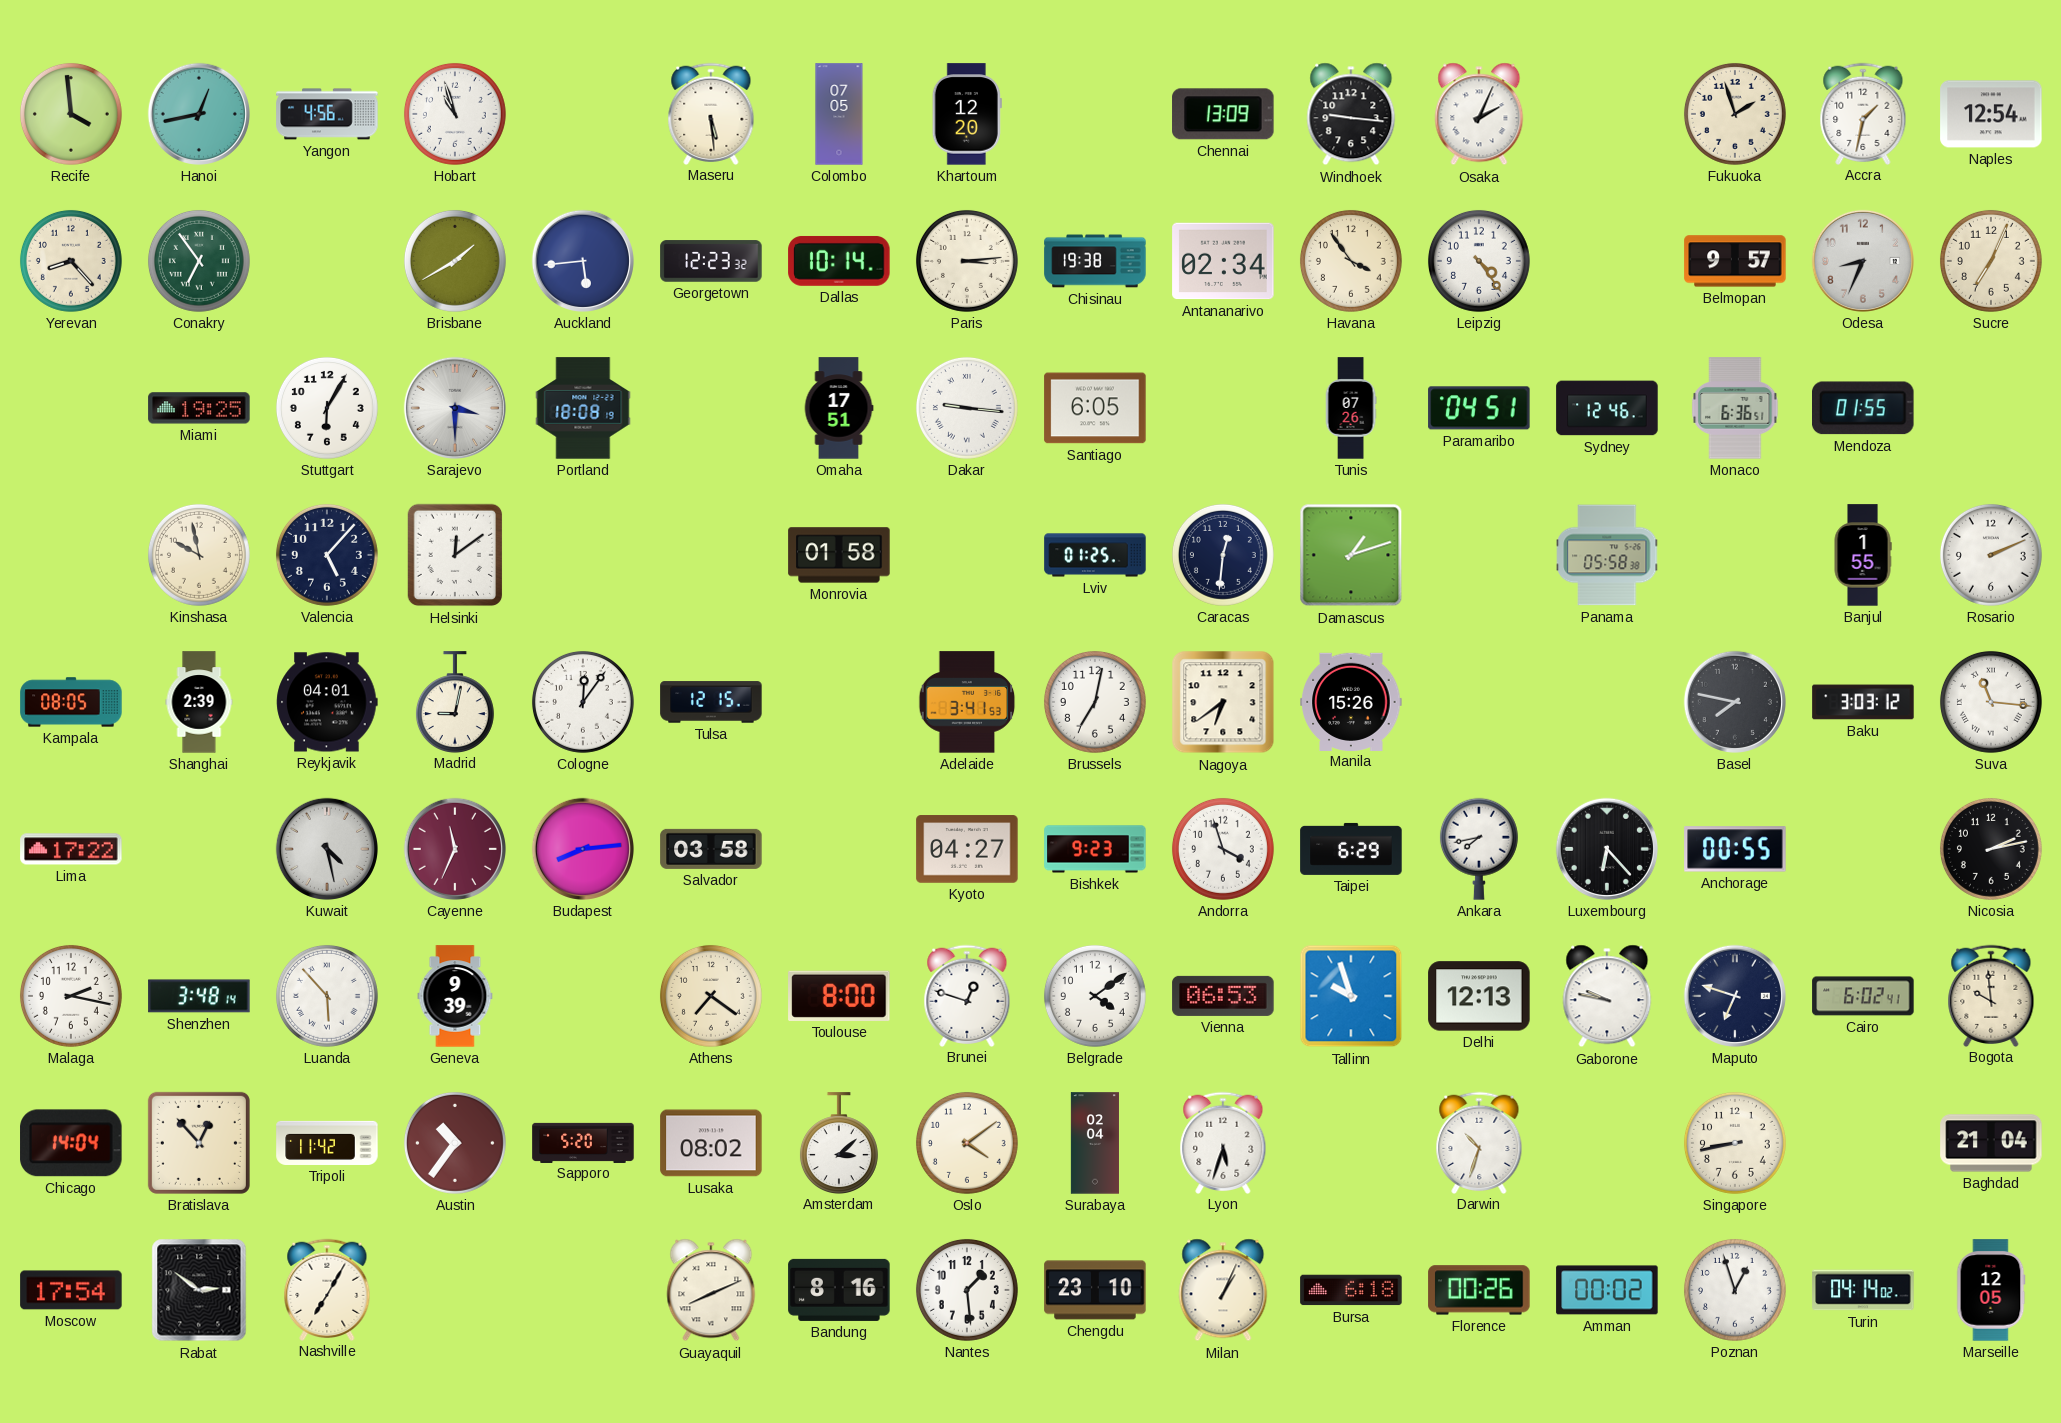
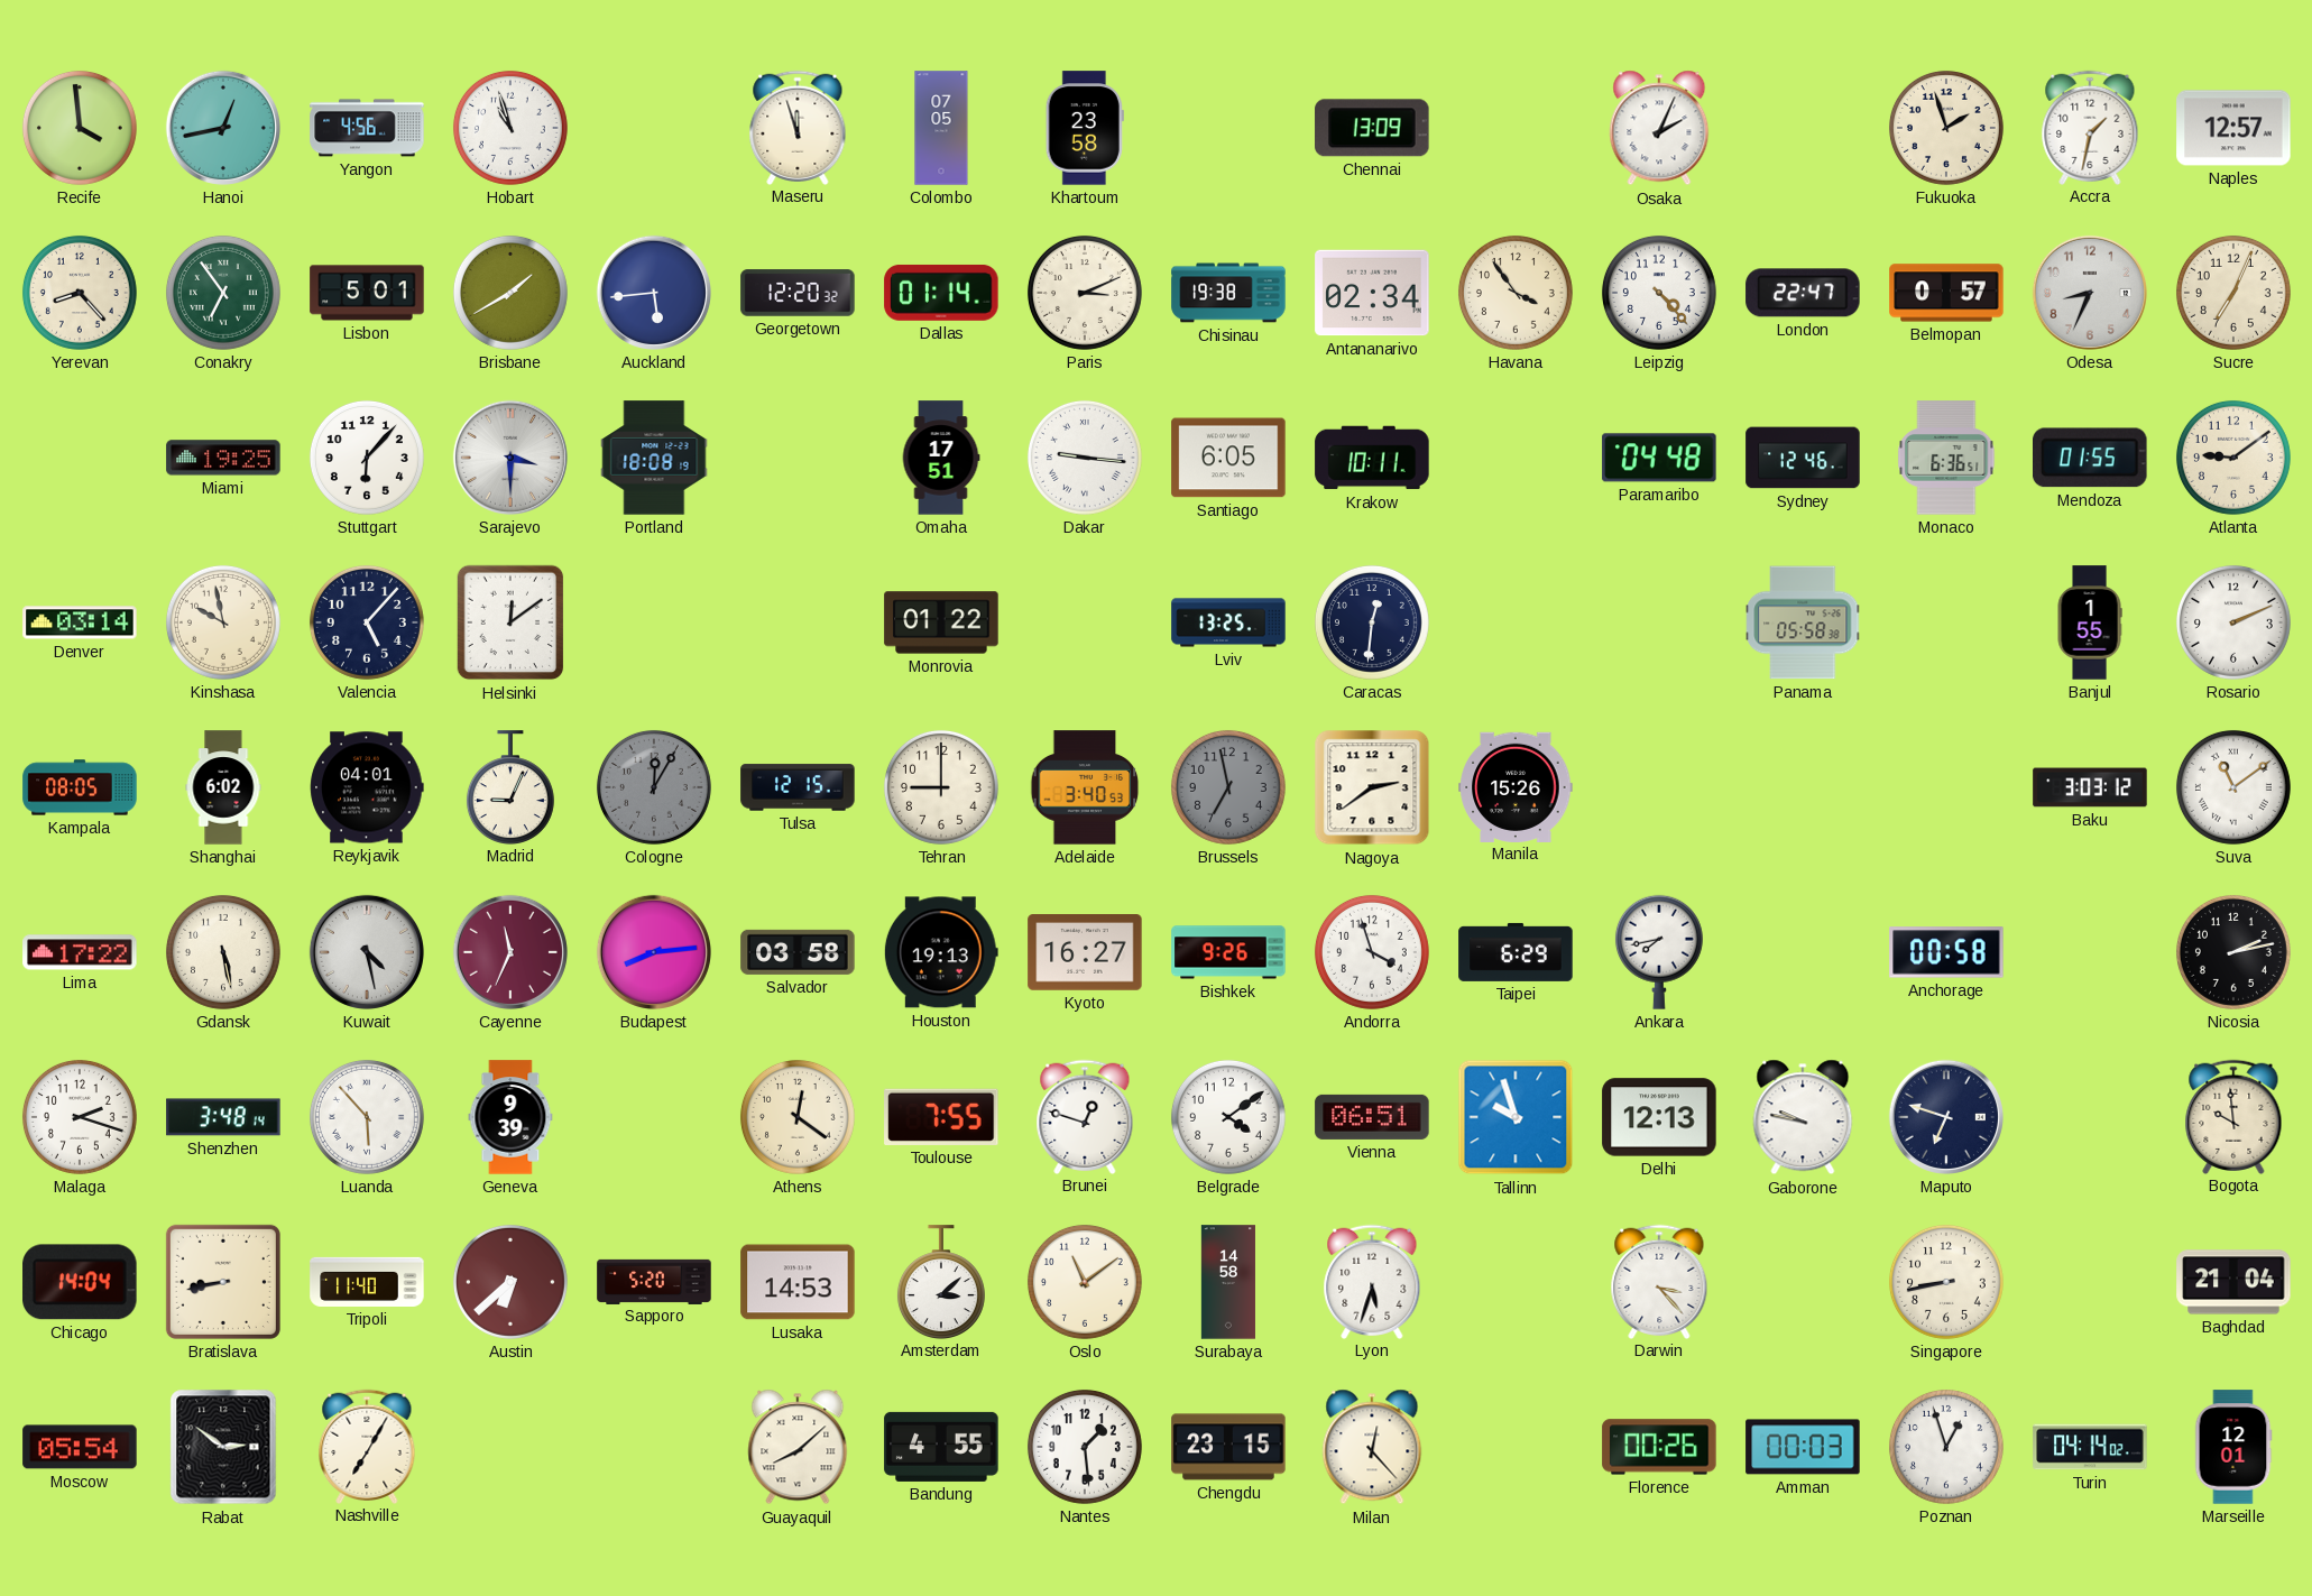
Maseru: 5:29 -> 11:57
Khartoum: 12:20 -> 23:58
Windhoek: 9:16 -> none
Naples: 12:54 -> 12:57
Lisbon: none -> 5:01
Georgetown: 12:23 -> 12:20
Dallas: 10:14 -> 01:14
Paris: 3:14 -> 3:11
Leipzig: 4:24 -> 4:23
London: none -> 22:47
Belmopan: 9:57 -> 0:57
Stuttgart: 6:05 -> 6:07
Krakow: none -> 10:11
Tunis: 07:26 -> none
Paramaribo: 04:51 -> 04:48
Atlanta: none -> 9:09
Denver: none -> 03:14
Monrovia: 01:58 -> 01:22
Lviv: 01:25 -> 13:25
Damascus: 1:12 -> none
Shanghai: 2:39 -> 6:02
Madrid: 9:02 -> 9:04
Cologne: 12:06 -> 12:05
Cologne dial: white -> grey
Tehran: none -> 9:00
Adelaide: 3:41 -> 3:40
Brussels: 7:02 -> 6:58
Brussels dial: white -> grey
Nagoya: 6:39 -> 2:39
Basel: 7:47 -> none
Suva: 11:16 -> 11:09
Gdansk: none -> 5:28
Houston: none -> 19:13
Kyoto: 04:27 -> 16:27
Bishkek: 9:23 -> 9:26
Luxembourg: 6:23 -> none
Anchorage: 00:55 -> 00:58
Malaga: 2:17 -> 2:18
Athens: 7:21 -> 12:21
Toulouse: 8:00 -> 7:55
Vienna: 06:53 -> 06:51
Cairo: 6:02 -> none
Bratislava: 12:53 -> 8:43
Tripoli: 11:42 -> 11:40
Austin: 10:36 -> 6:38
Lusaka: 08:02 -> 14:53
Oslo: 4:09 -> 11:09
Surabaya: 02:04 -> 14:58
Darwin: 10:33 -> 3:23
Moscow: 17:54 -> 05:54
Guayaquil: 8:11 -> 8:08
Bandung: 8:16 -> 4:55
Chengdu: 23:10 -> 23:15
Milan: 1:04 -> 12:23
Bursa: 6:18 -> none
Amman: 00:02 -> 00:03
Marseille: 12:05 -> 12:01
